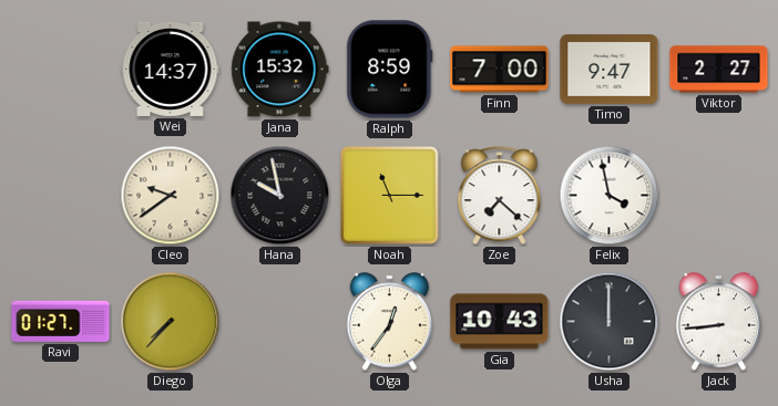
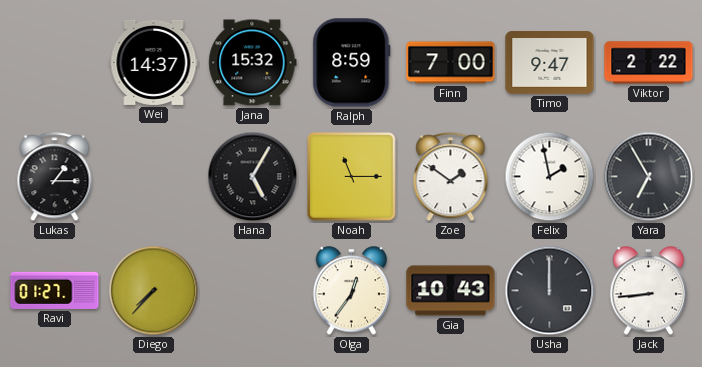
Viktor: 2:27 -> 2:22
Lukas: none -> 1:15
Cleo: 9:39 -> none
Hana: 9:58 -> 5:05
Zoe: 7:22 -> 1:51
Felix: 3:58 -> 1:58
Yara: none -> 6:55
